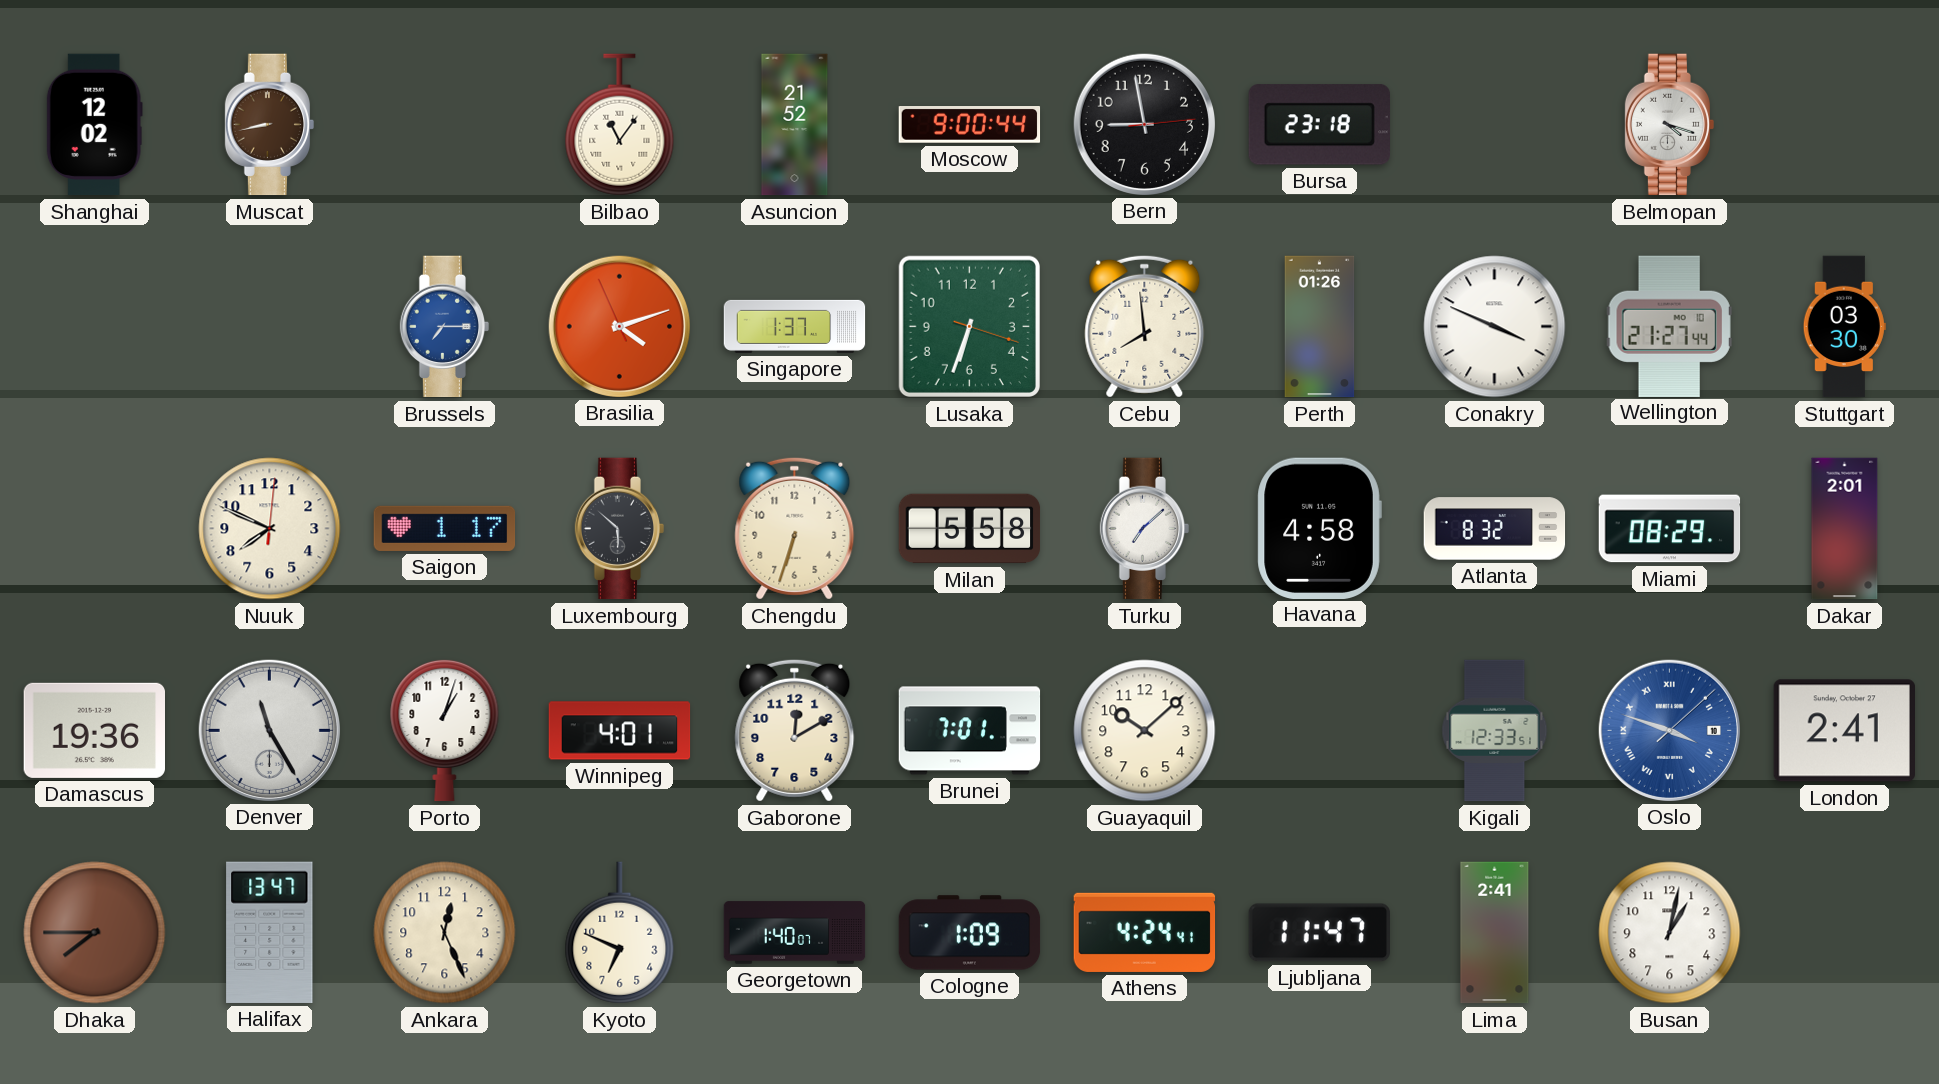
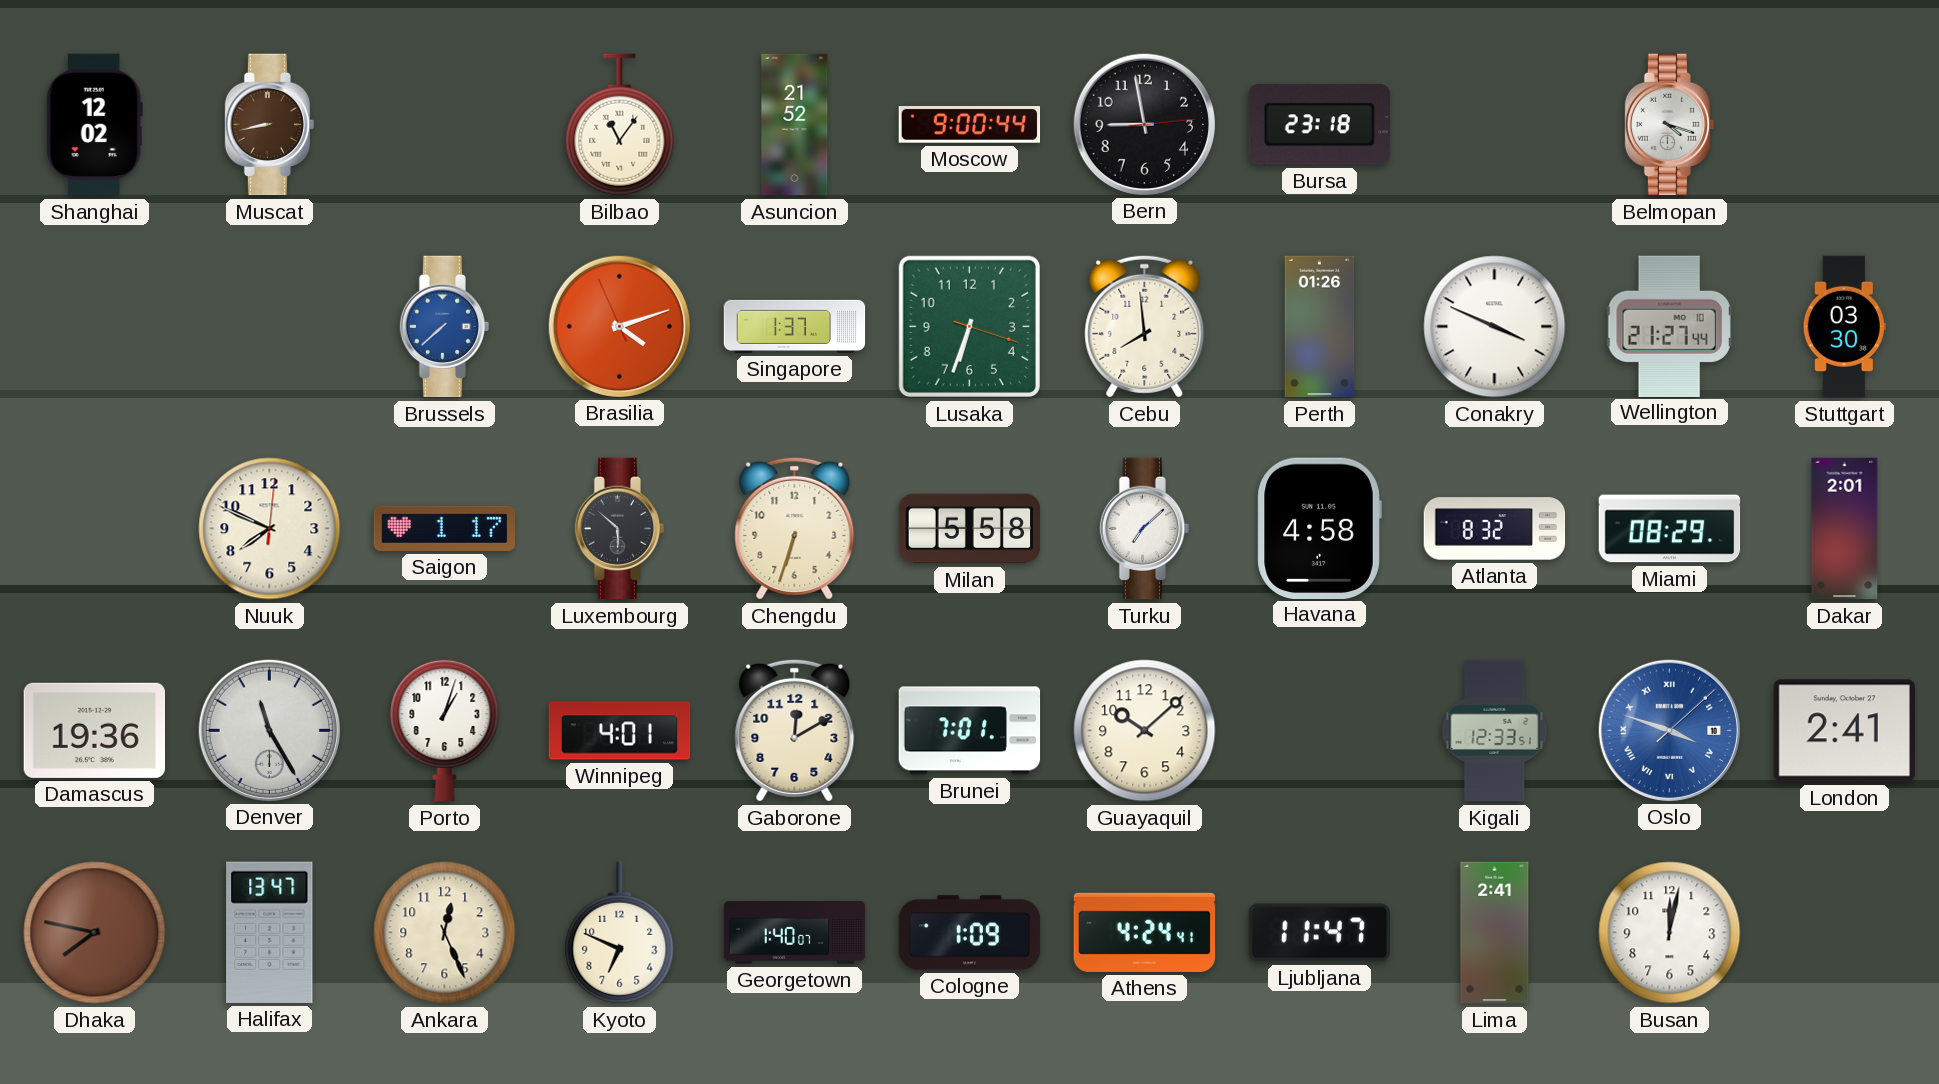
Brussels: 7:15 -> 7:38
Dhaka: 7:45 -> 7:47
Busan: 1:02 -> 12:02
